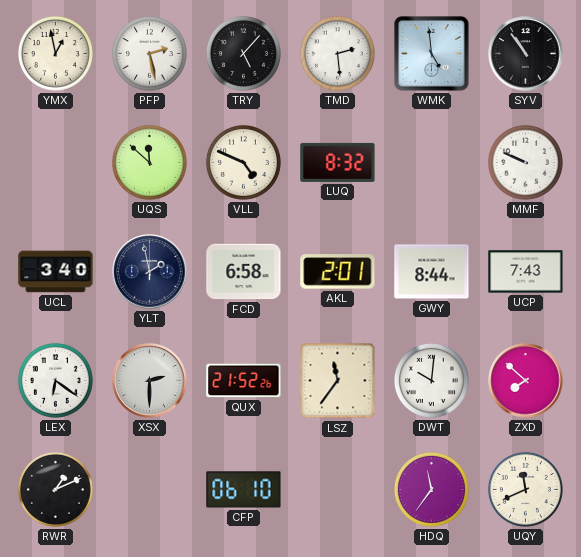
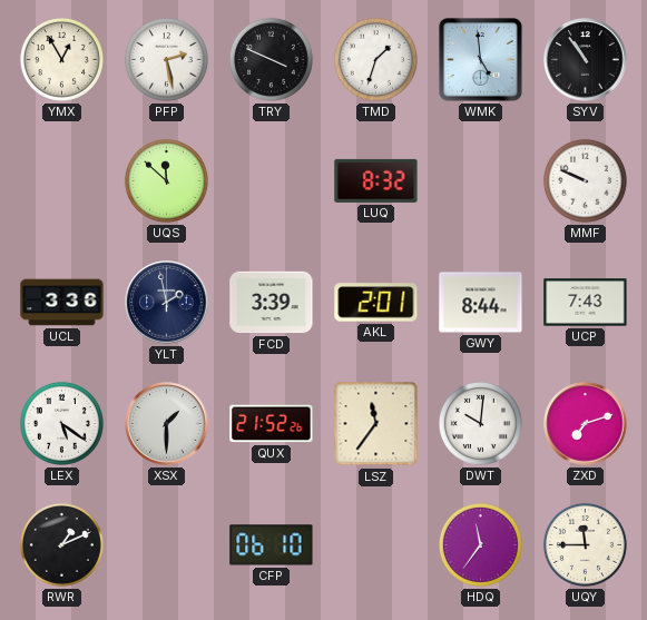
YMX: 12:58 -> 12:55
TRY: 5:07 -> 3:49
TMD: 2:29 -> 1:33
VLL: 4:49 -> none
UCL: 3:40 -> 3:36
FCD: 6:58 -> 3:39
LEX: 6:21 -> 5:21
XSX: 2:30 -> 1:30
ZXD: 7:52 -> 7:12
UQY: 11:41 -> 11:45
